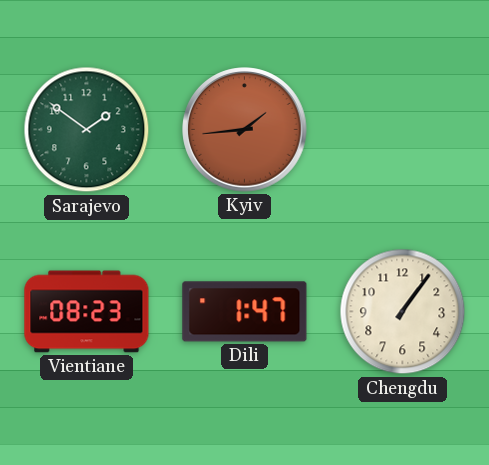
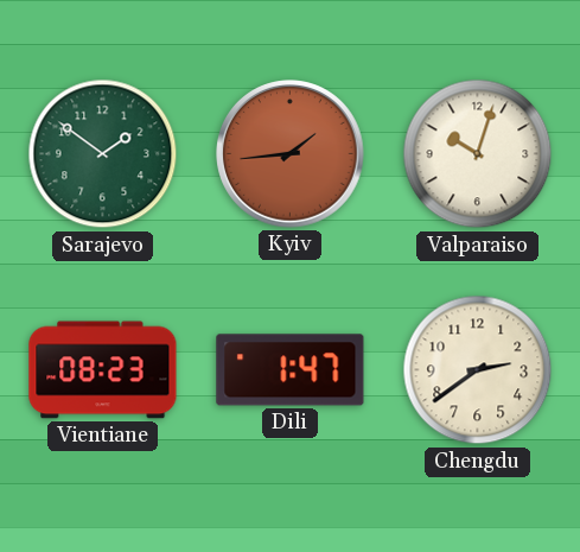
Valparaiso: none -> 10:03
Chengdu: 1:06 -> 2:39
